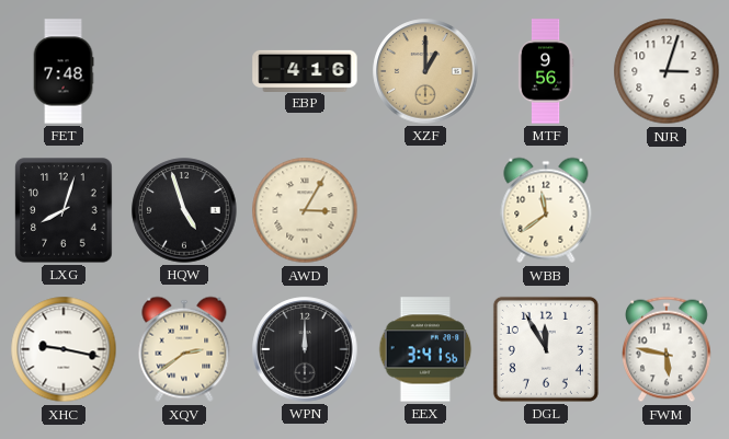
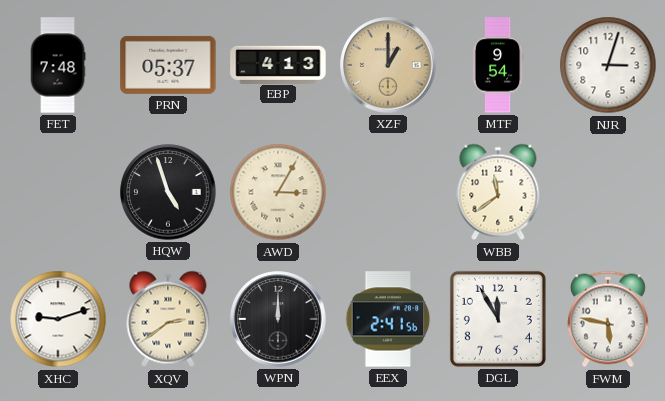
PRN: none -> 05:37
EBP: 4:16 -> 4:13
MTF: 9:56 -> 9:54
LXG: 8:03 -> none
XHC: 9:17 -> 9:12
EEX: 3:41 -> 2:41
